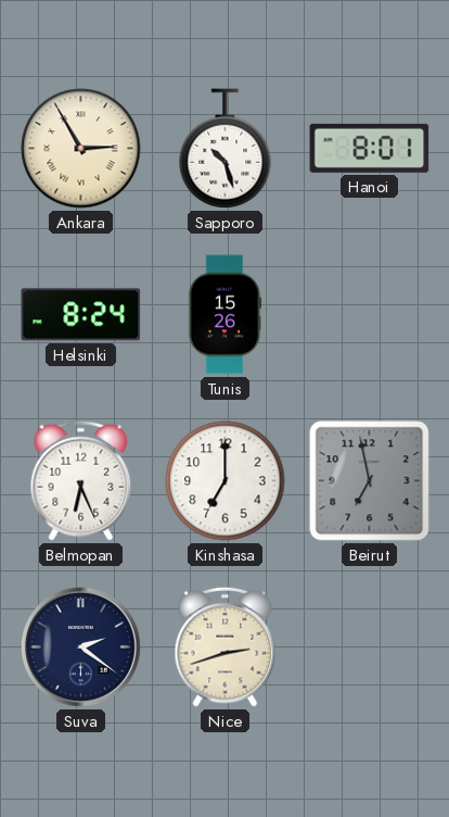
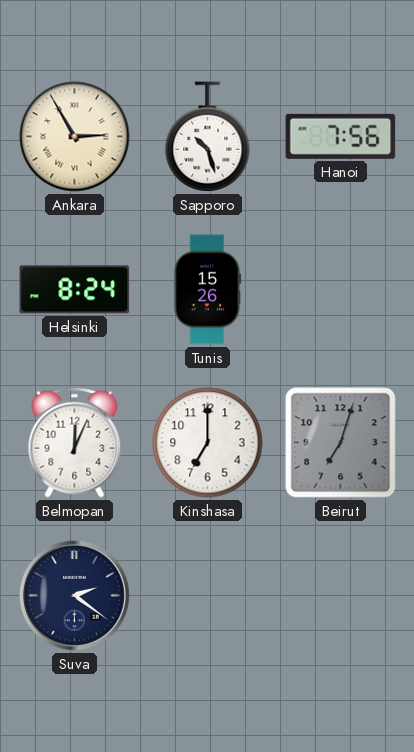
Hanoi: 8:01 -> 7:56
Belmopan: 6:26 -> 12:04
Beirut: 6:58 -> 7:03
Nice: 2:42 -> none
